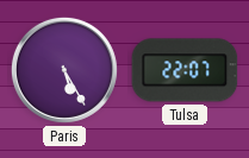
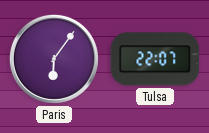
Paris: 5:25 -> 6:06
